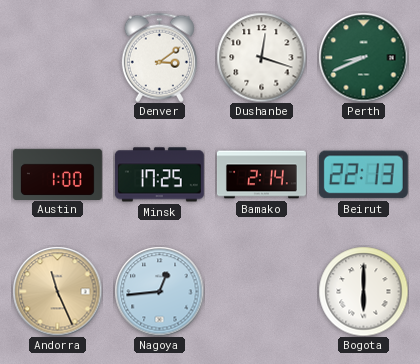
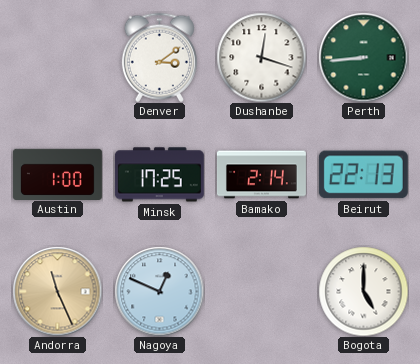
Perth: 8:41 -> 8:44
Nagoya: 12:44 -> 12:49
Bogota: 6:00 -> 5:00
